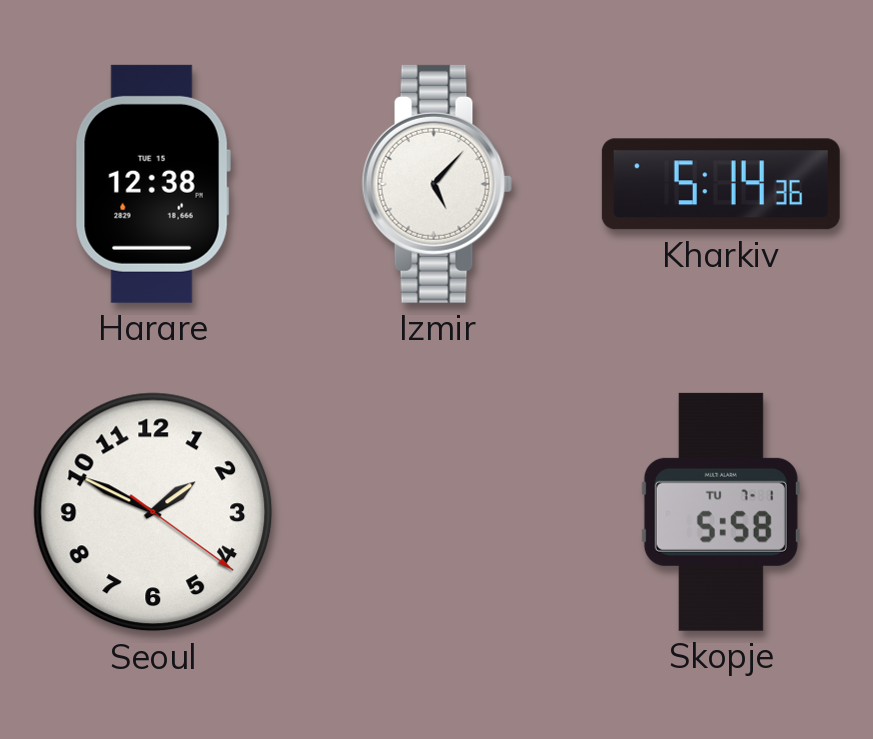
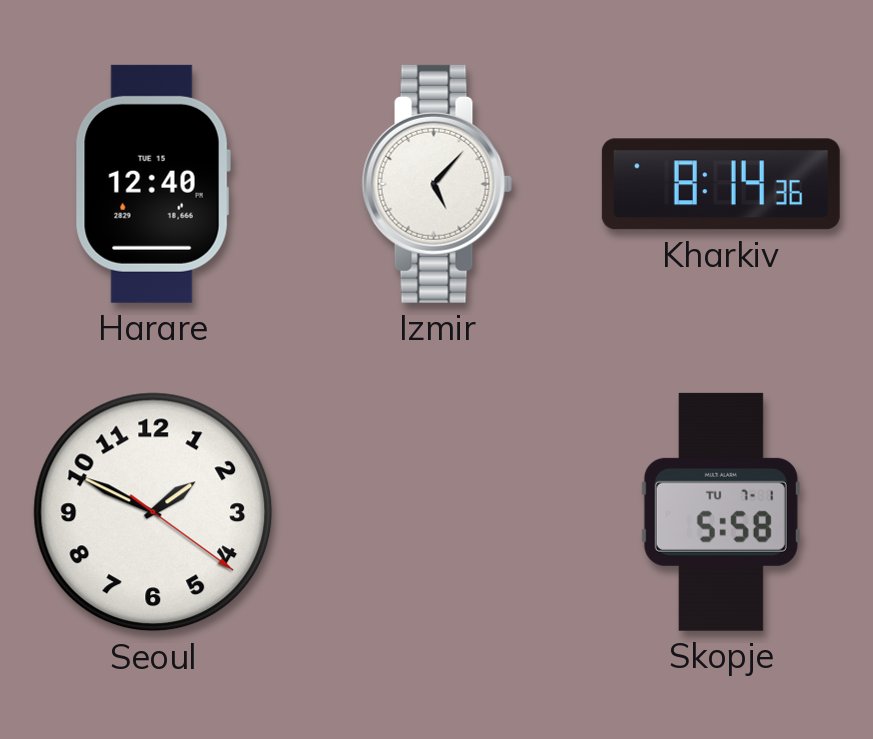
Harare: 12:38 -> 12:40
Kharkiv: 5:14 -> 8:14
